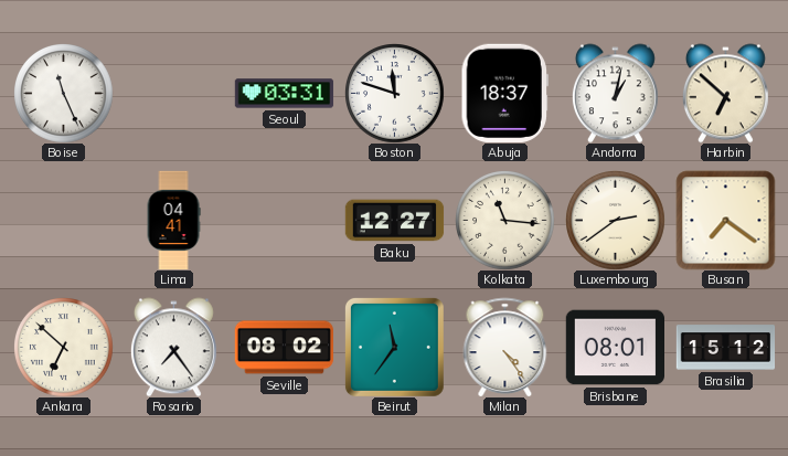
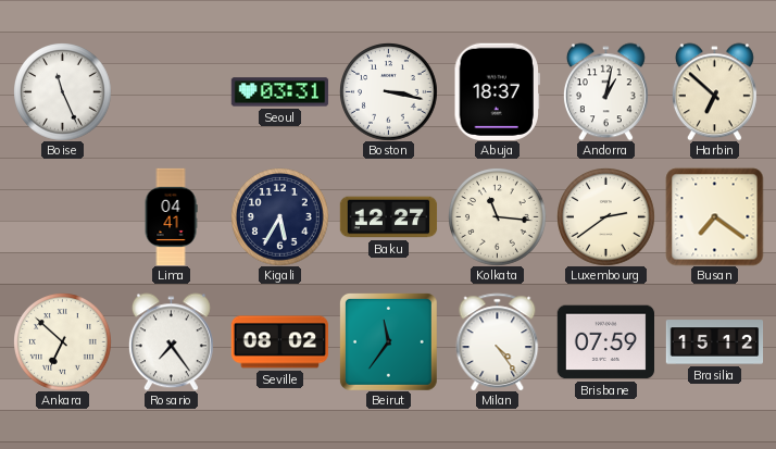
Boston: 11:48 -> 3:17
Kigali: none -> 5:35
Brisbane: 08:01 -> 07:59
